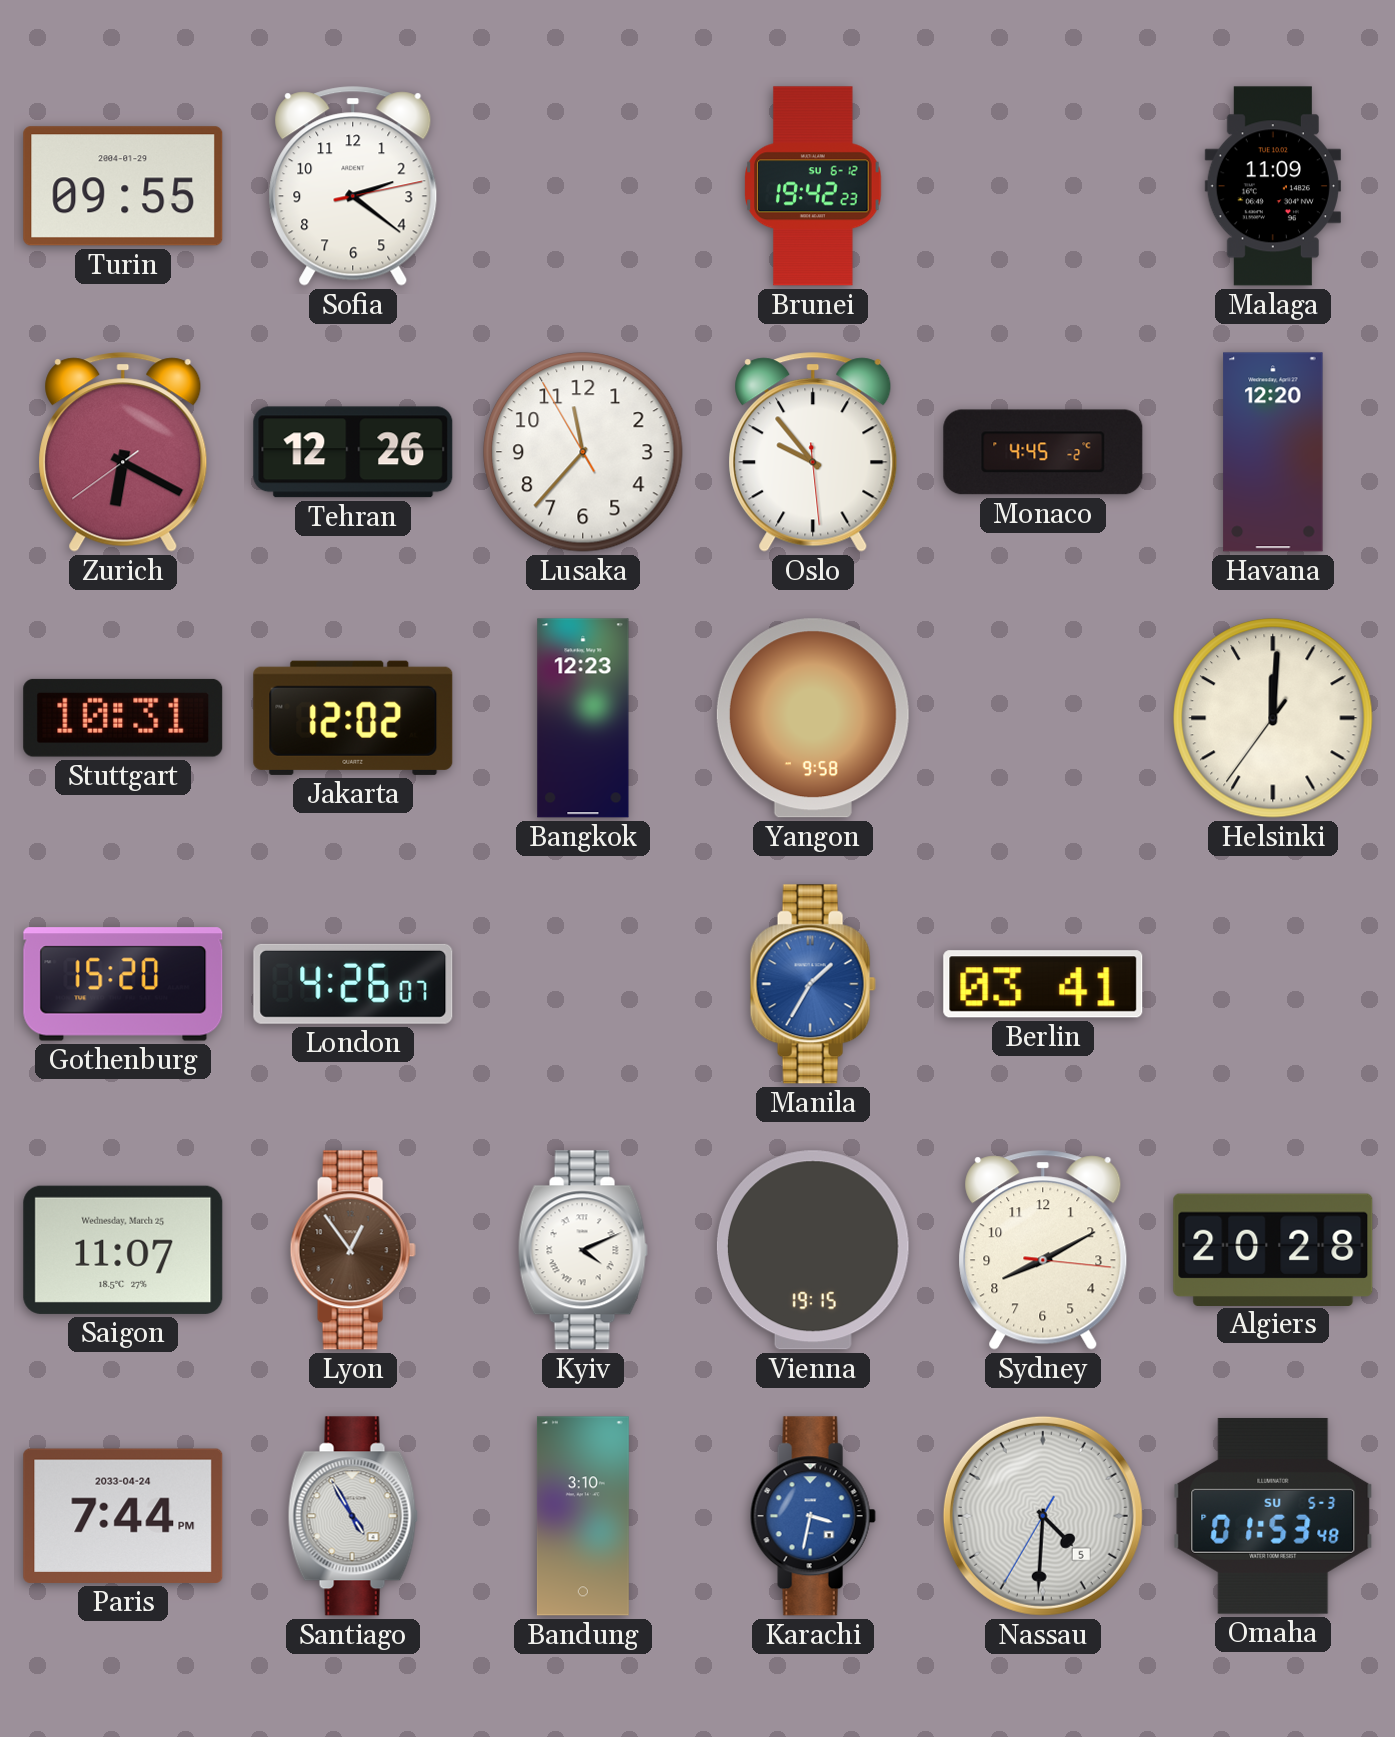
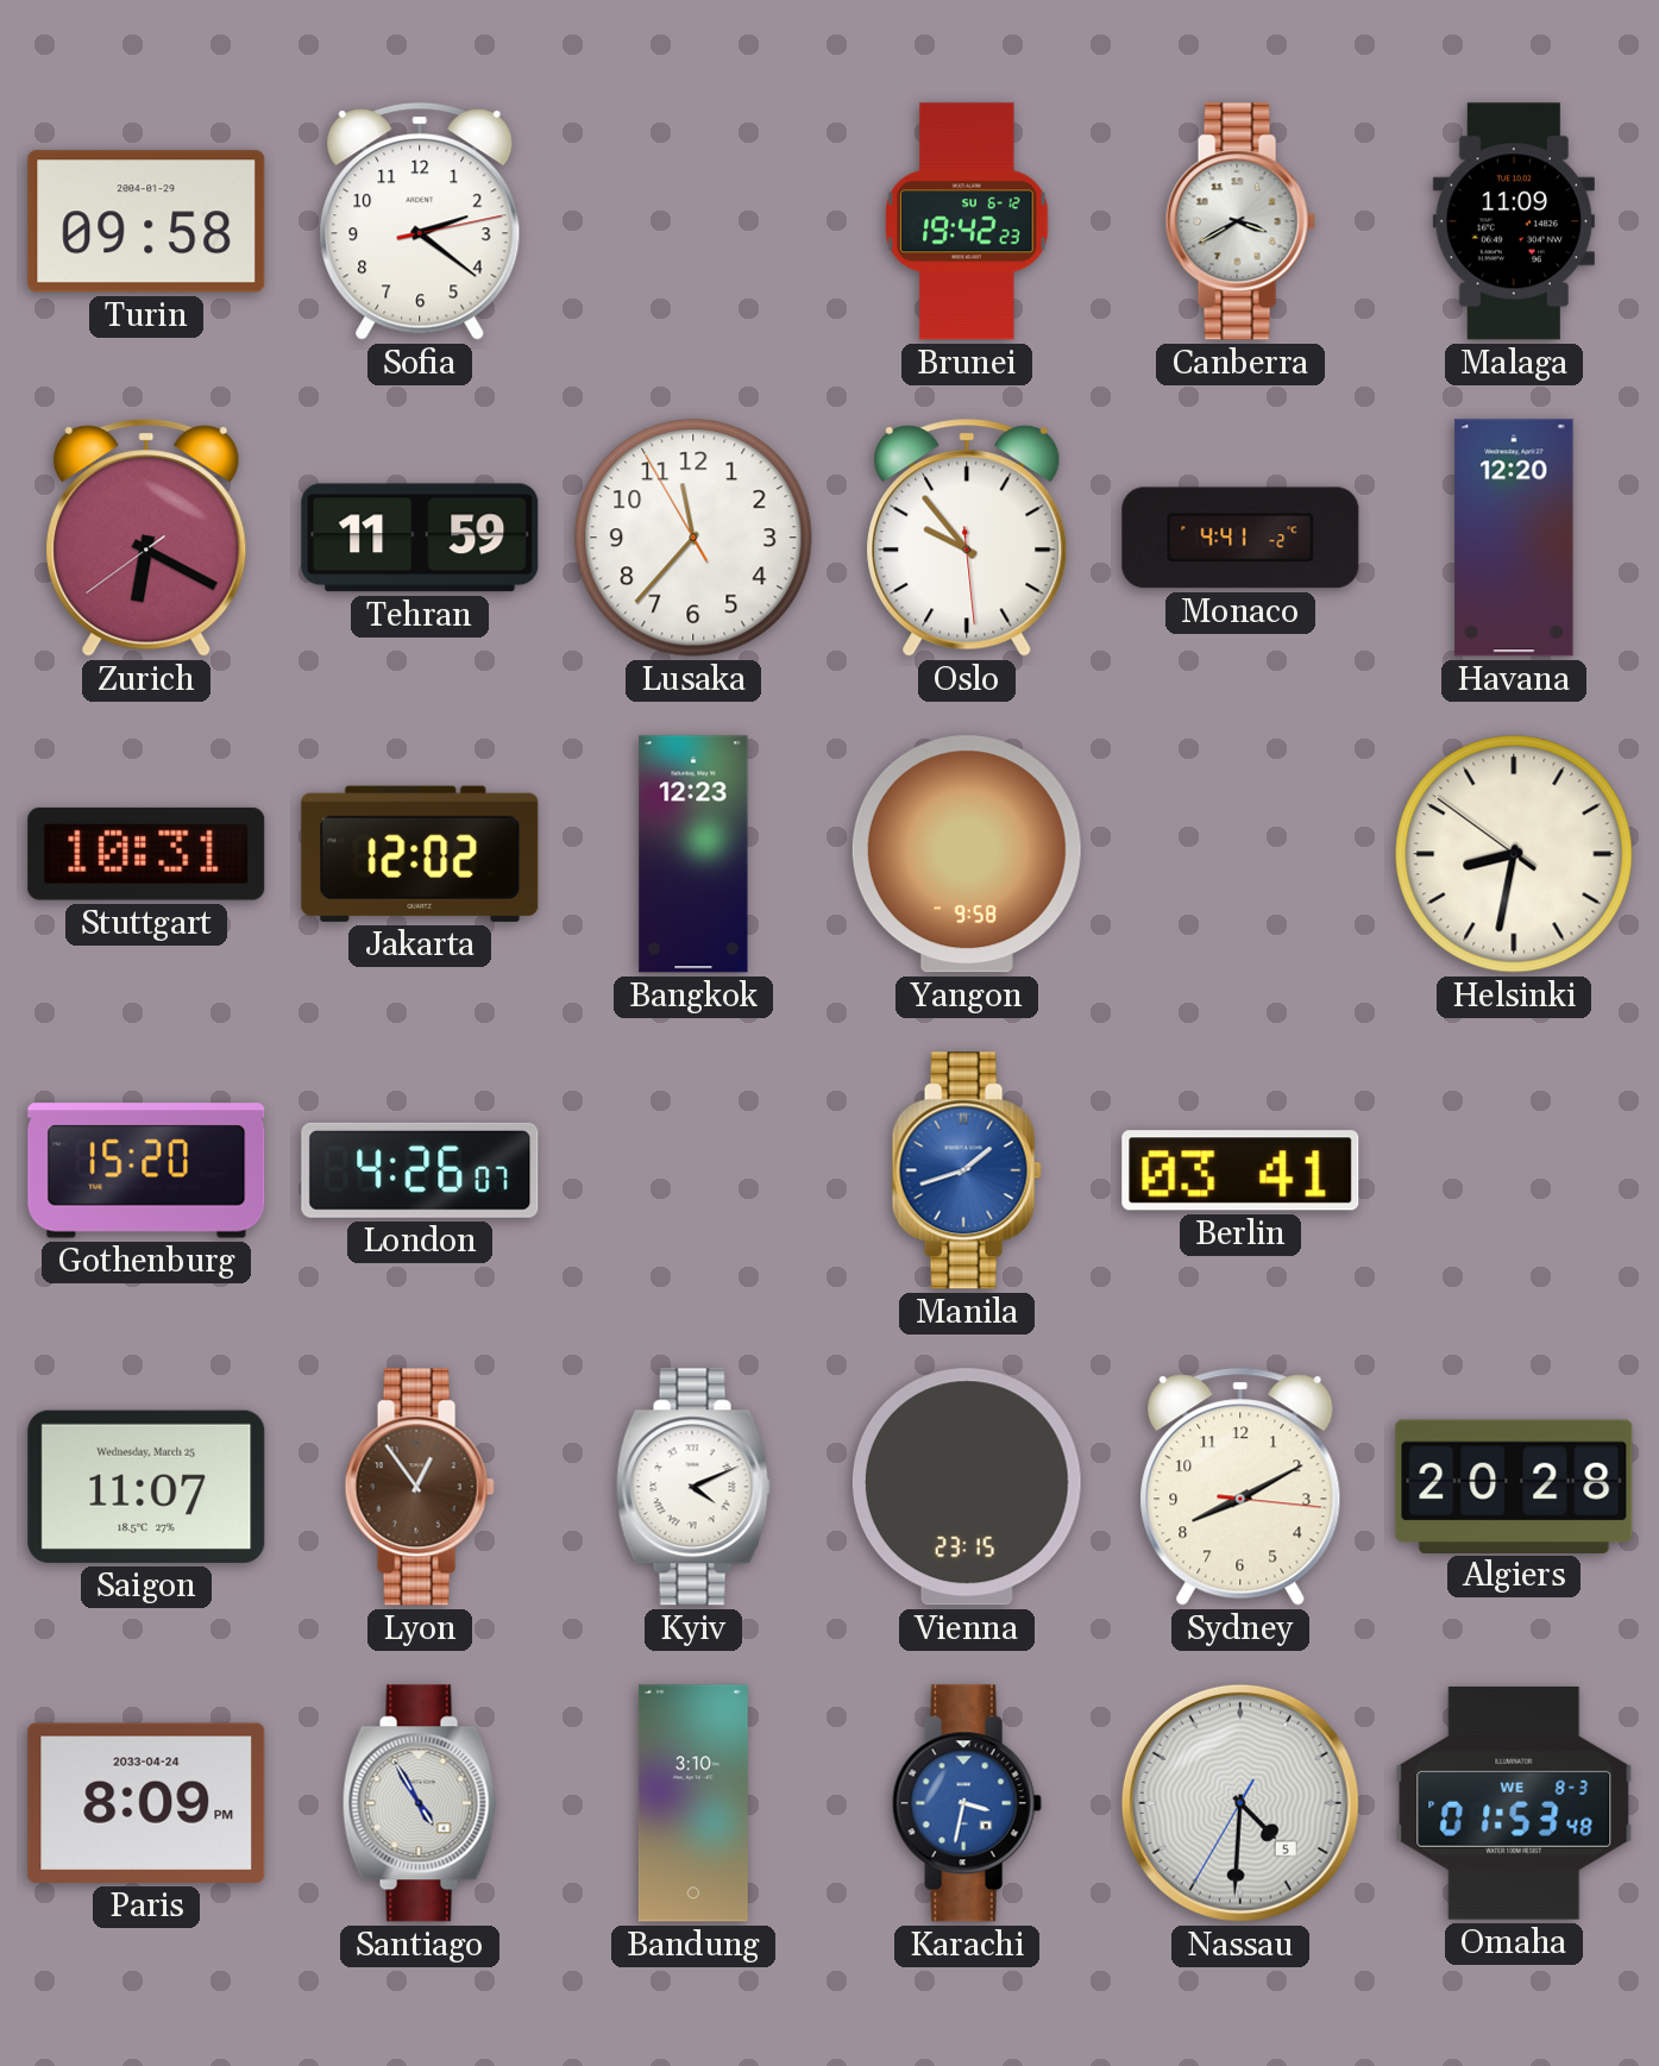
Turin: 09:55 -> 09:58
Canberra: none -> 3:40
Tehran: 12:26 -> 11:59
Monaco: 4:45 -> 4:41
Helsinki: 12:00 -> 8:31
Manila: 1:35 -> 1:42
Vienna: 19:15 -> 23:15
Paris: 7:44 -> 8:09
Omaha date: SU 5-3 -> WE 8-3
